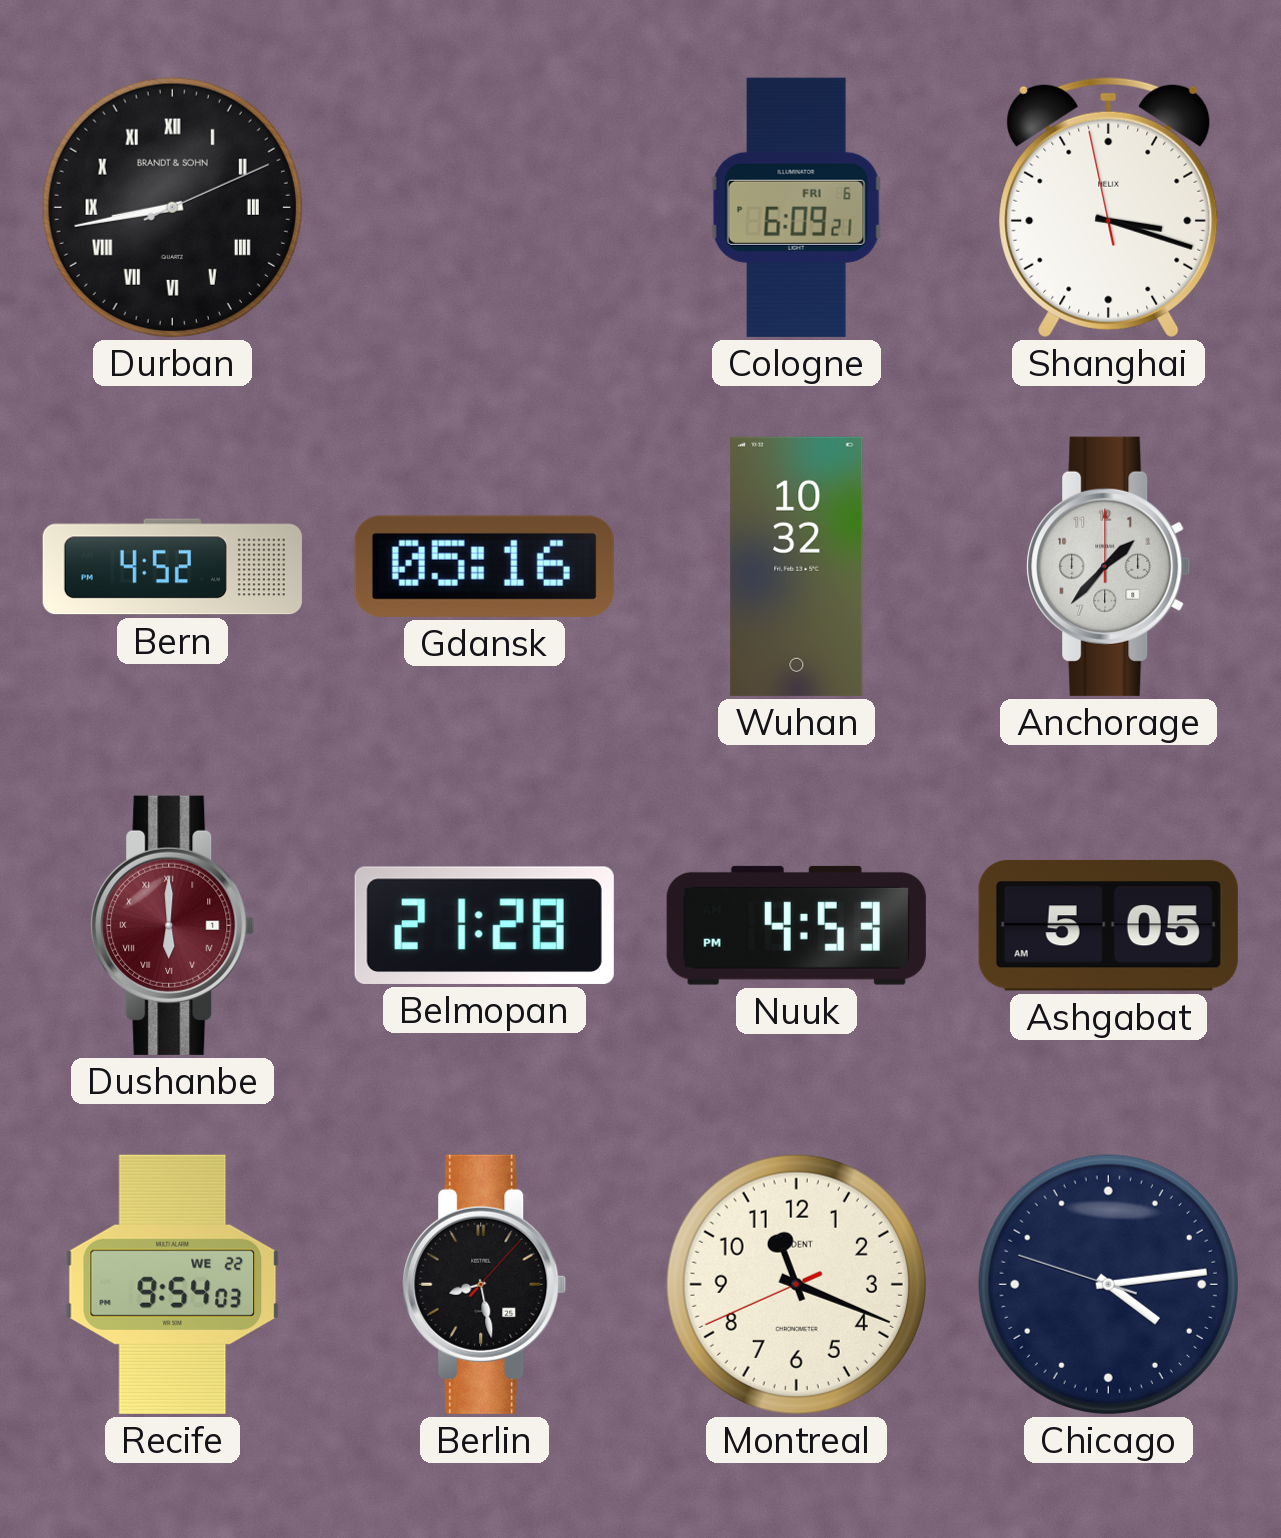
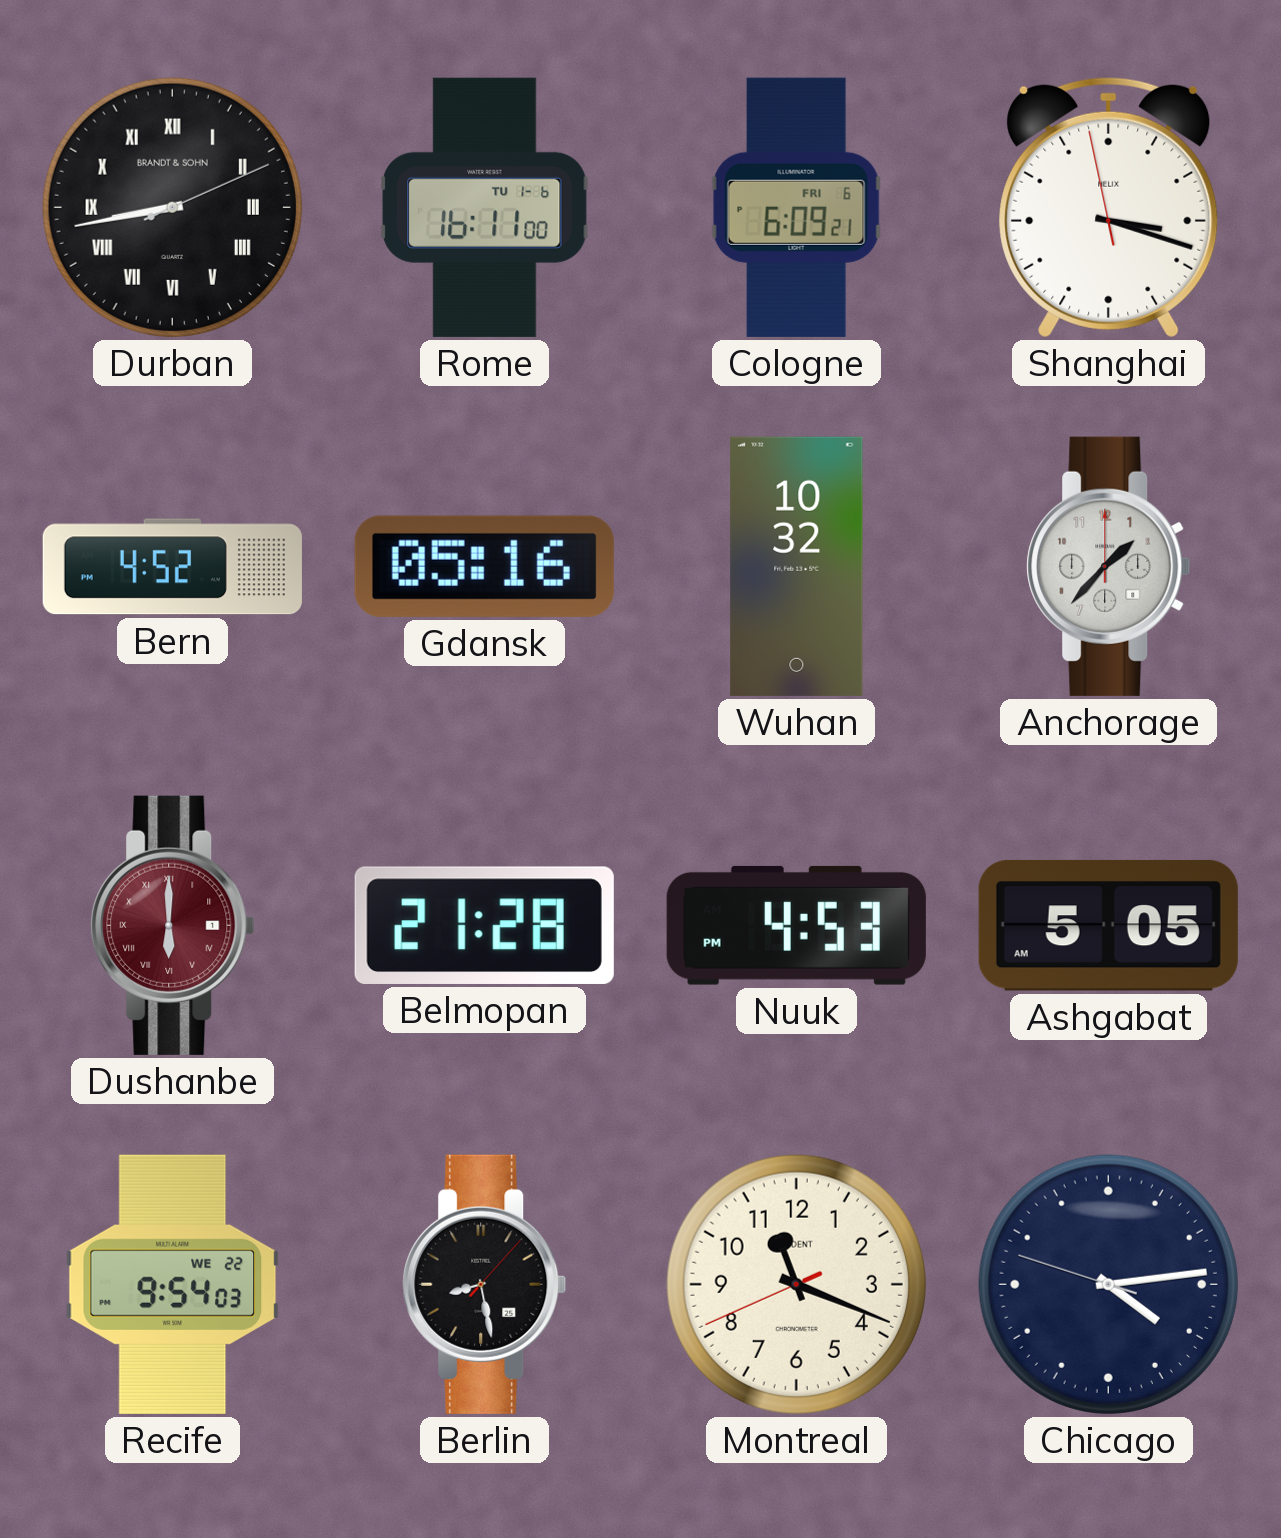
Rome: none -> 16:11
